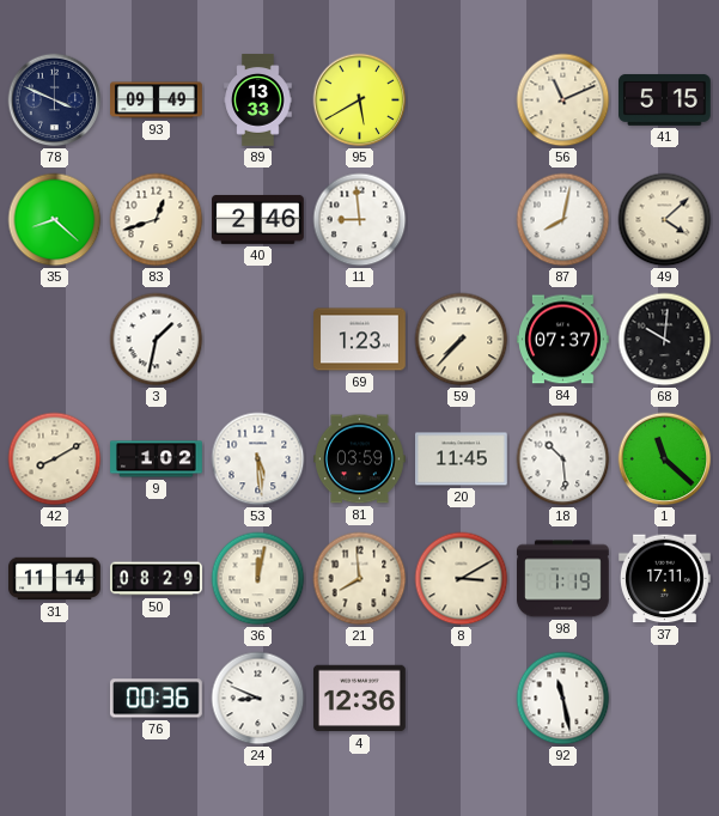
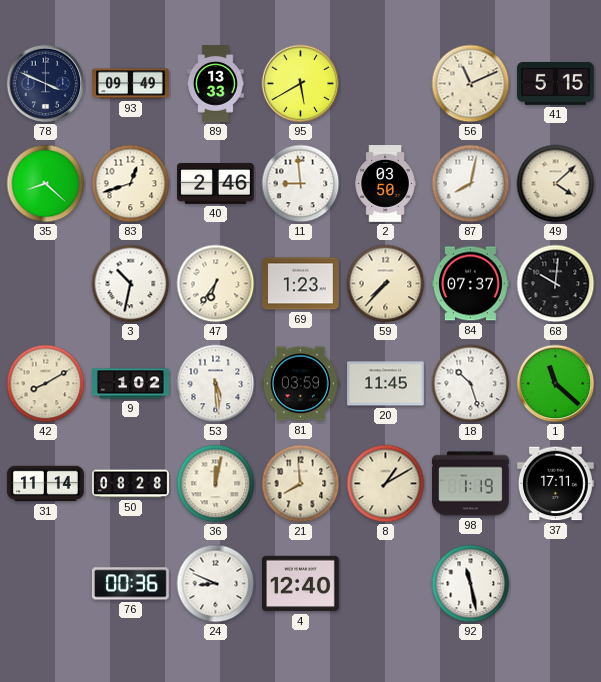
2: none -> 03:50
3: 1:32 -> 10:32
47: none -> 6:36
18: 10:29 -> 10:27
50: 08:29 -> 08:28
8: 3:10 -> 1:10
4: 12:36 -> 12:40
